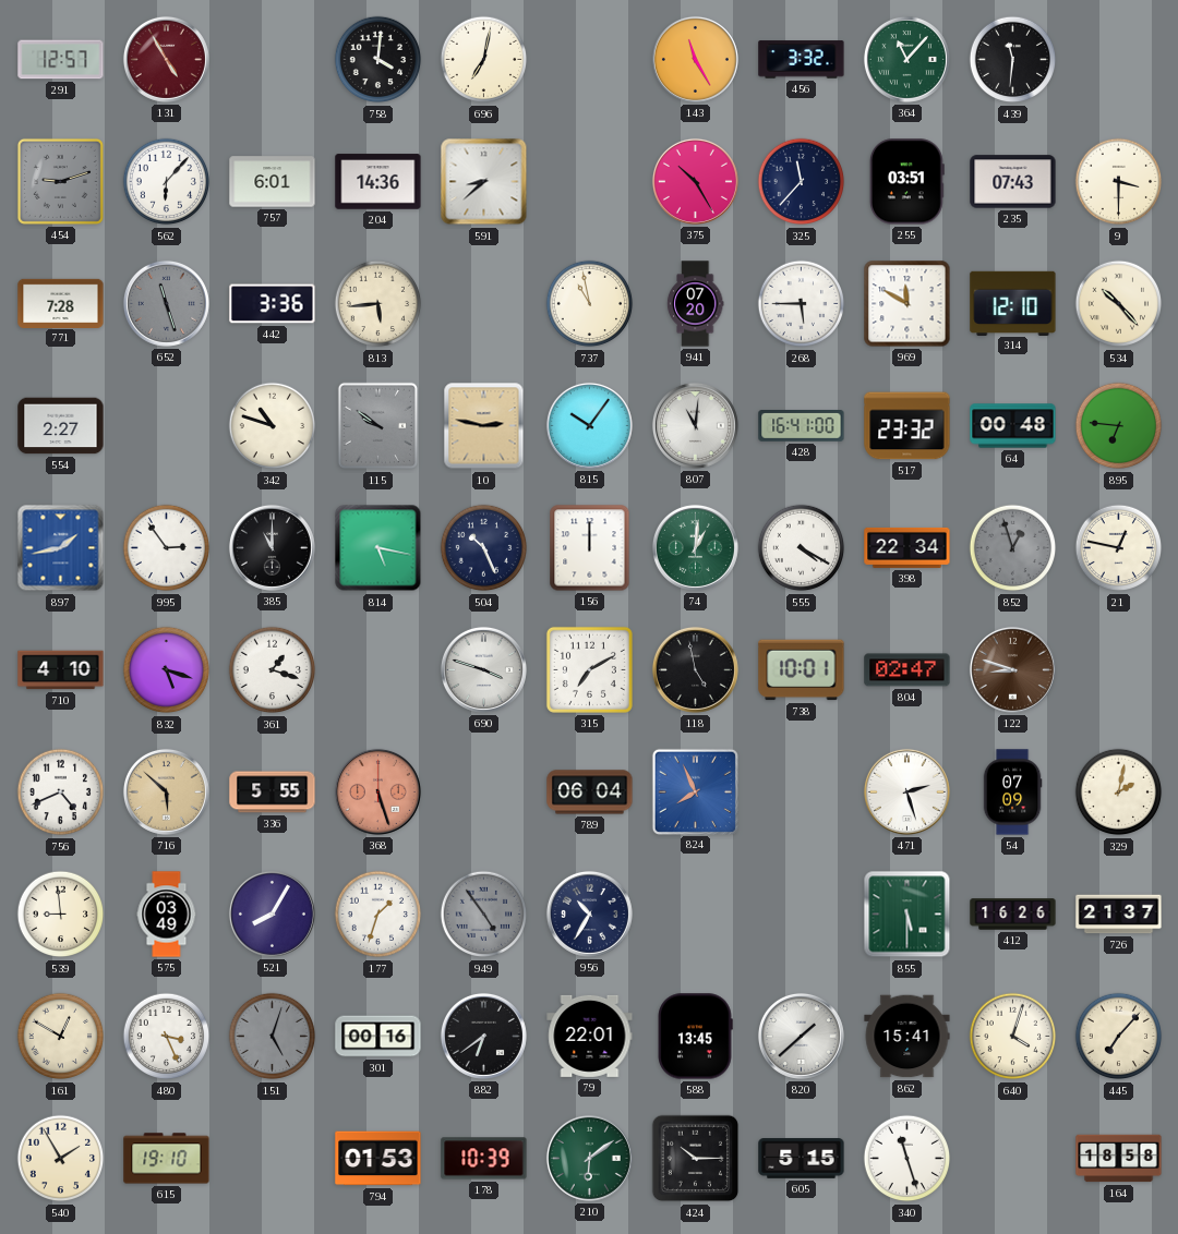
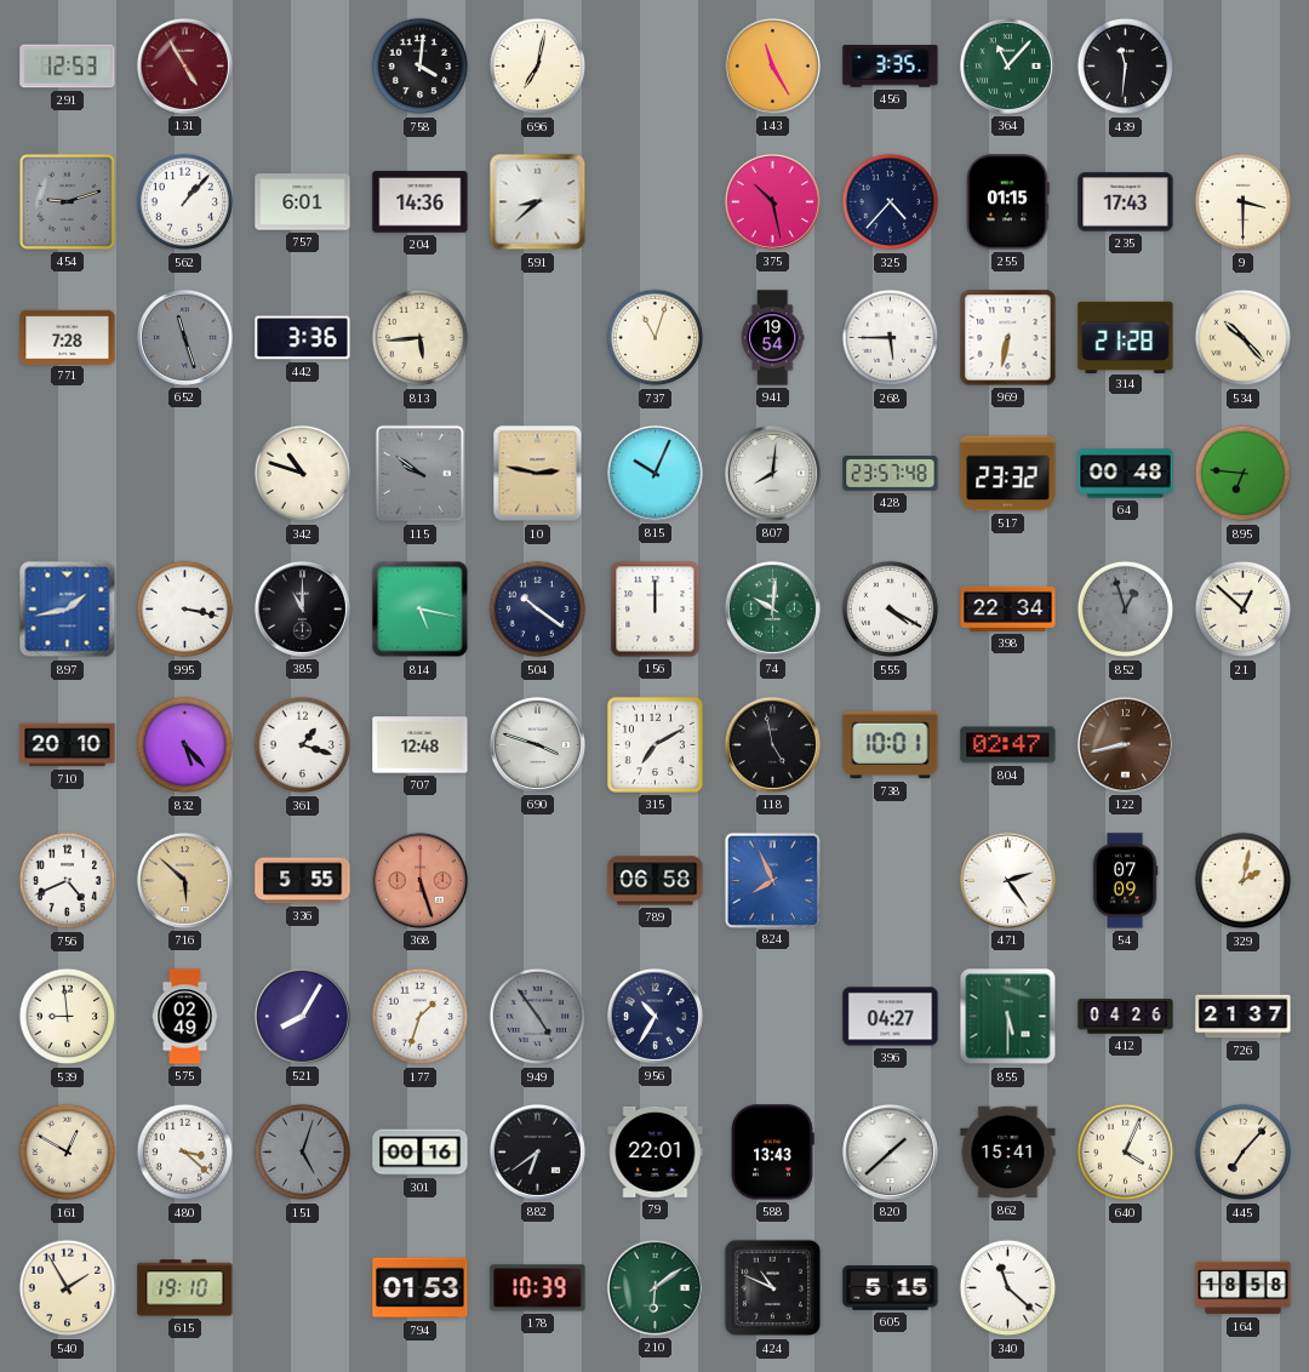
291: 12:57 -> 12:53
456: 3:32 -> 3:35
562: 6:07 -> 1:07
375: 10:25 -> 10:28
325: 11:37 -> 4:37
255: 03:51 -> 01:15
235: 07:43 -> 17:43
737: 10:58 -> 11:03
941: 07:20 -> 19:54
969: 11:50 -> 6:32
314: 12:10 -> 21:28
554: 2:27 -> none
815: 10:06 -> 10:04
807: 11:01 -> 8:01
428: 16:41 -> 23:57
995: 2:54 -> 3:17
504: 10:26 -> 10:21
74: 1:01 -> 10:01
21: 12:47 -> 12:52
710: 4:10 -> 20:10
832: 5:18 -> 5:23
707: none -> 12:48
122: 8:48 -> 8:43
789: 06:04 -> 06:58
471: 2:27 -> 2:24
575: 03:49 -> 02:49
396: none -> 04:27
412: 16:26 -> 04:26
480: 3:26 -> 3:22
588: 13:45 -> 13:43
640: 4:03 -> 4:04
424: 10:15 -> 10:49
340: 11:27 -> 11:22
